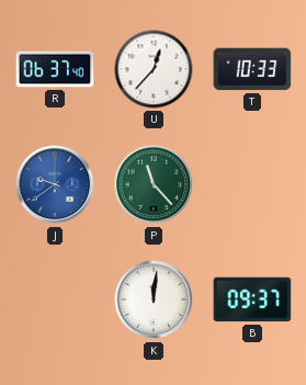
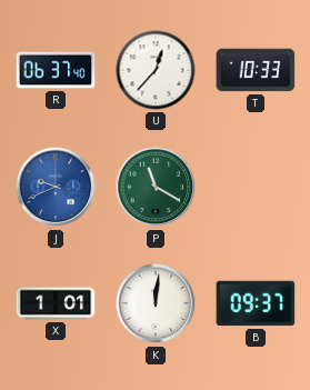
J: 9:39 -> 9:41
P: 11:23 -> 11:20
X: none -> 1:01
